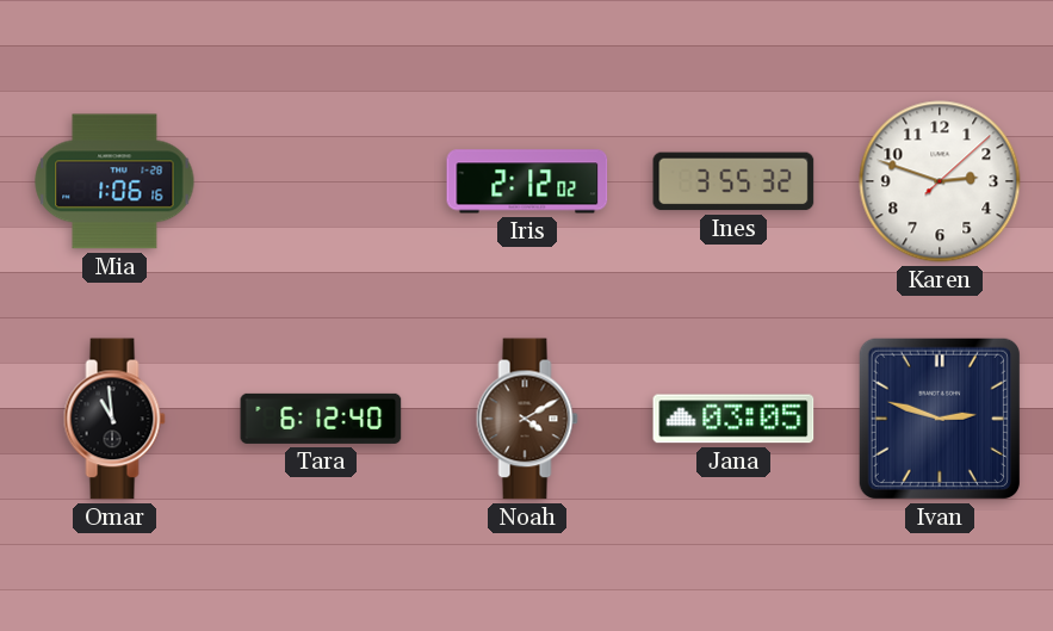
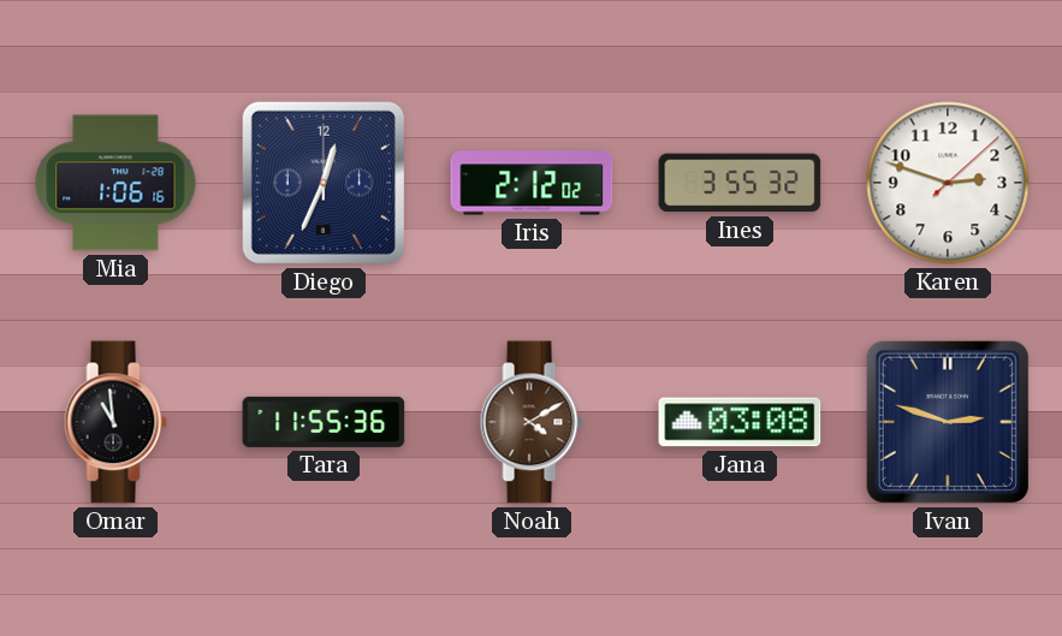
Diego: none -> 12:34
Tara: 6:12 -> 11:55
Jana: 03:05 -> 03:08
